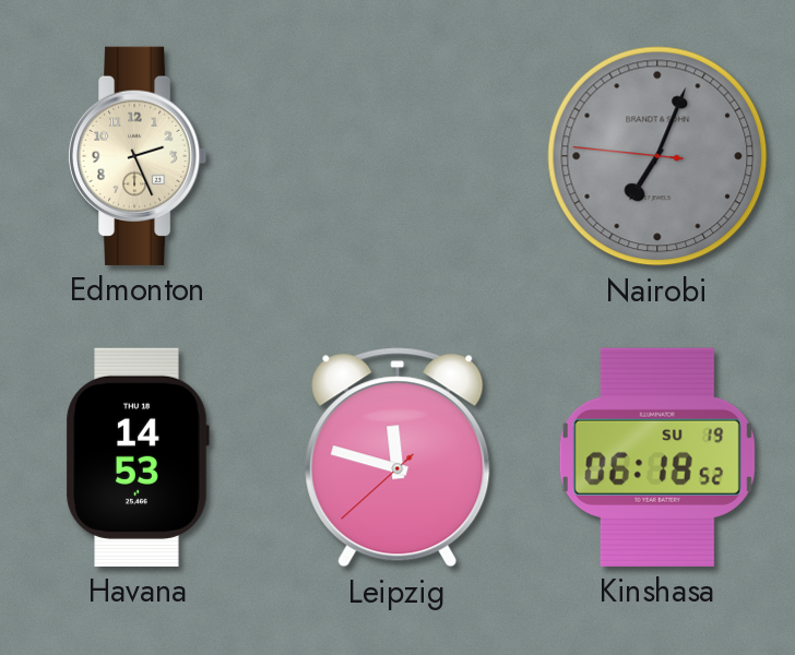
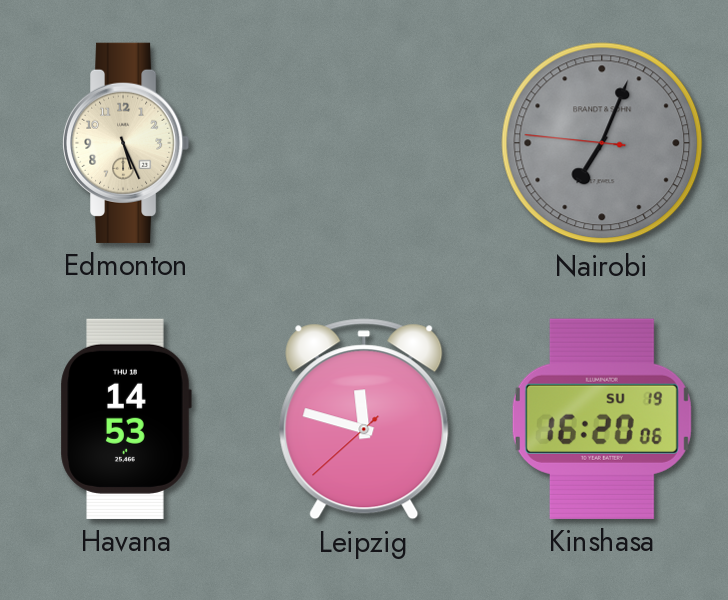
Edmonton: 2:26 -> 5:26
Kinshasa: 06:18 -> 16:20
